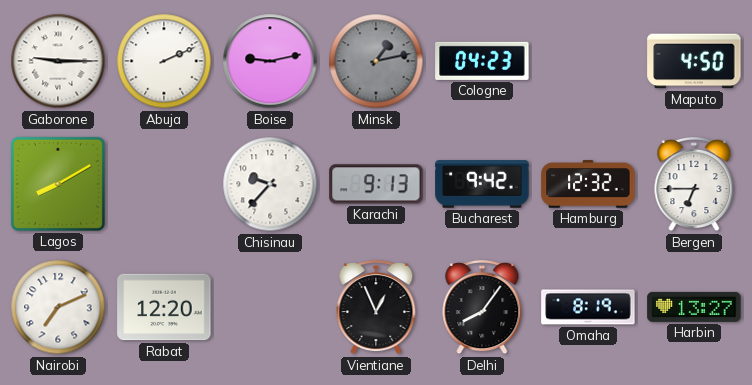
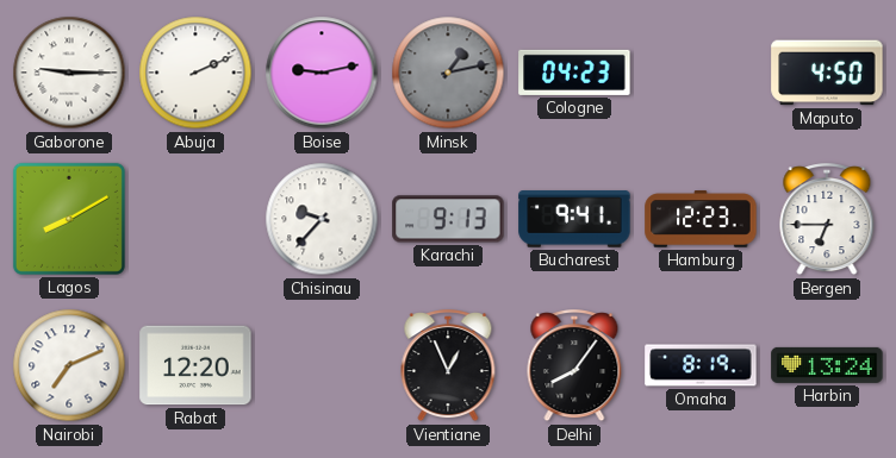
Bucharest: 9:42 -> 9:41
Hamburg: 12:32 -> 12:23
Harbin: 13:27 -> 13:24
